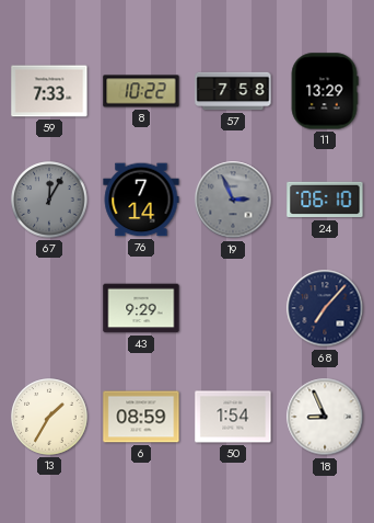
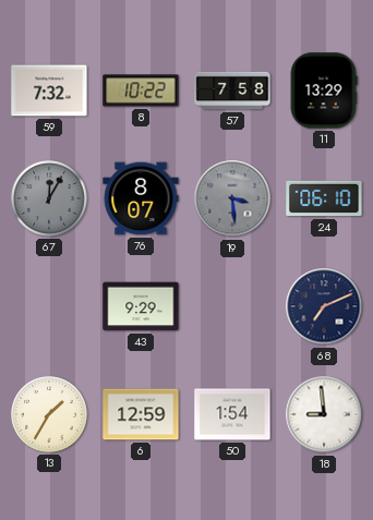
59: 7:33 -> 7:32
76: 7:14 -> 8:07
19: 2:56 -> 3:29
68: 7:07 -> 7:11
6: 08:59 -> 12:59
18: 8:56 -> 8:59
